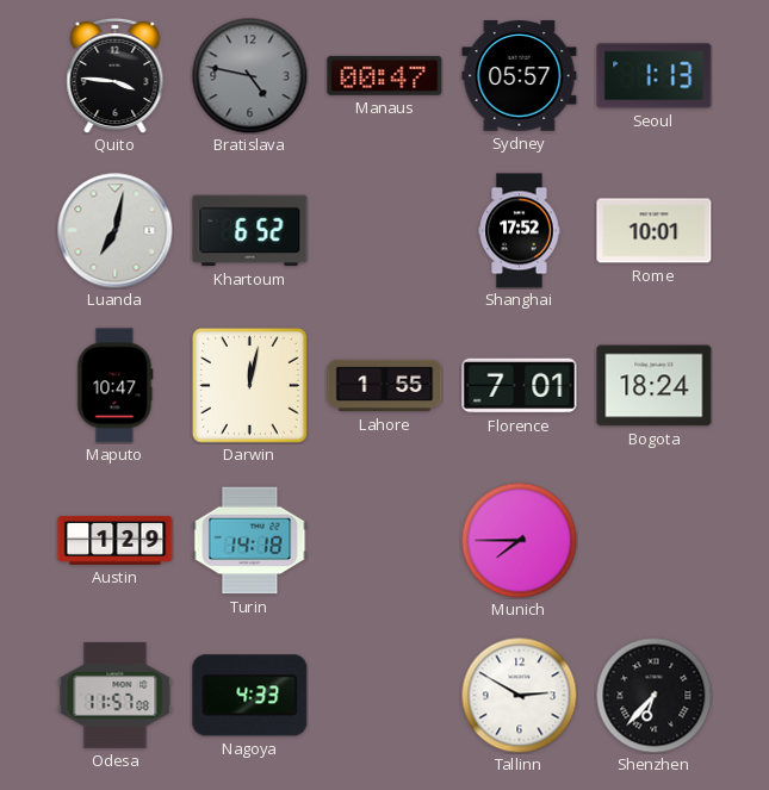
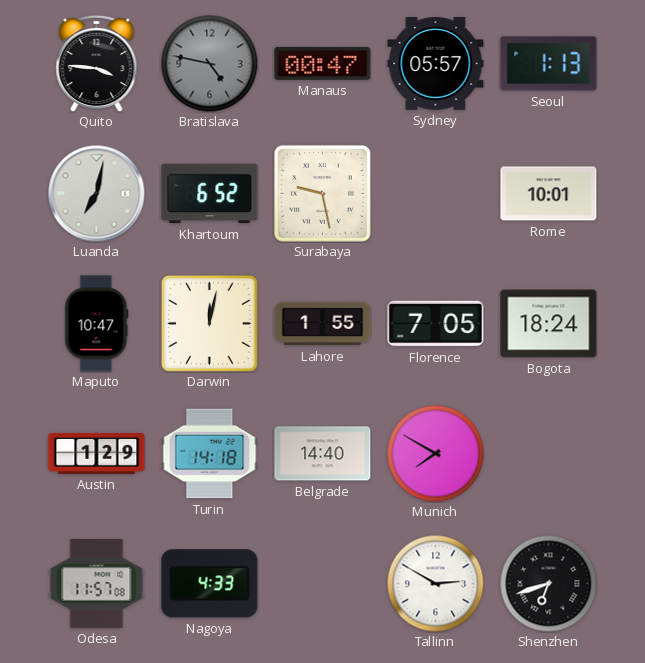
Surabaya: none -> 9:28
Shanghai: 17:52 -> none
Florence: 7:01 -> 7:05
Belgrade: none -> 14:40
Munich: 7:45 -> 7:50
Shenzhen: 6:37 -> 6:42
